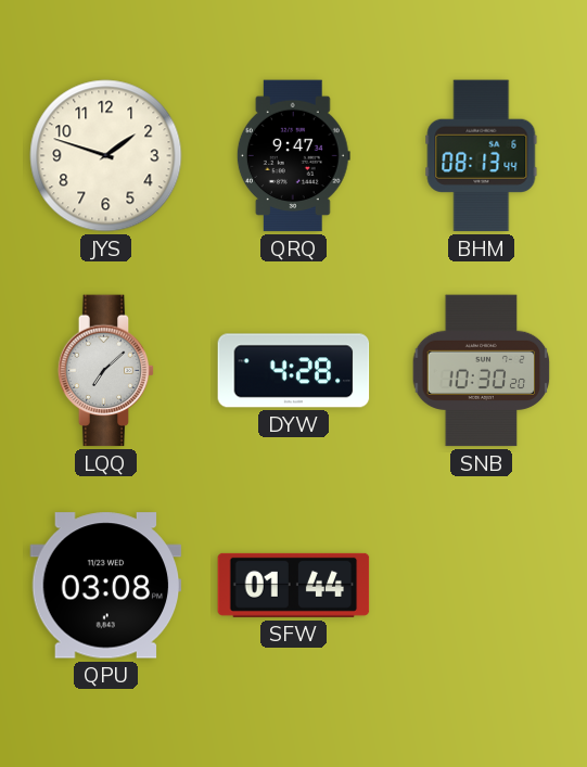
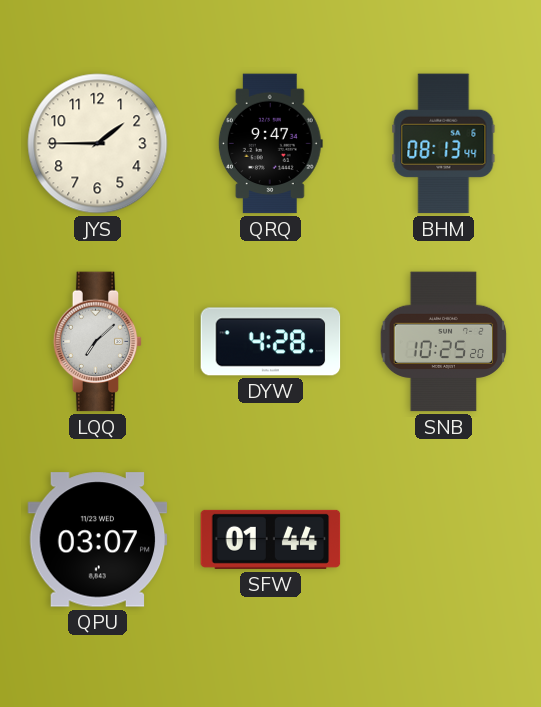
JYS: 1:48 -> 1:45
SNB: 10:30 -> 10:25
QPU: 03:08 -> 03:07
